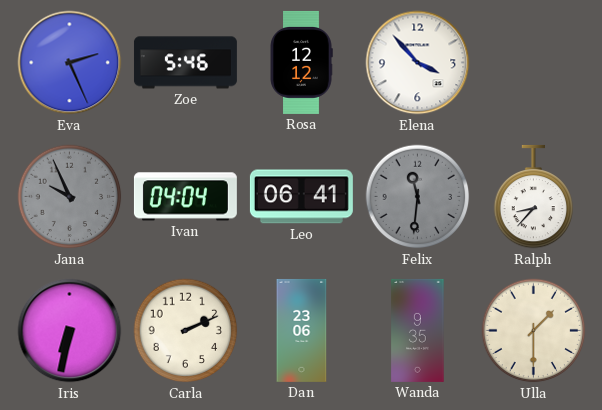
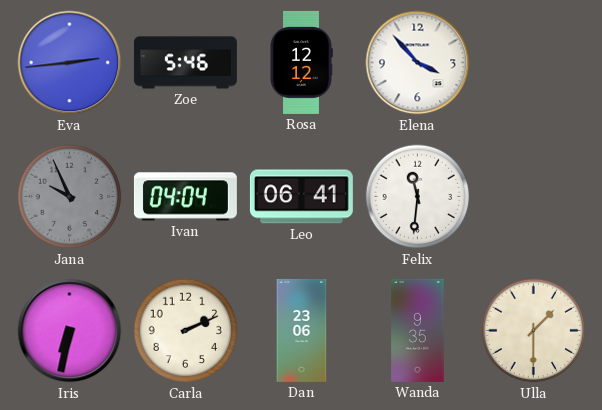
Eva: 2:26 -> 2:44
Felix dial: grey -> white
Ralph: 8:37 -> none
